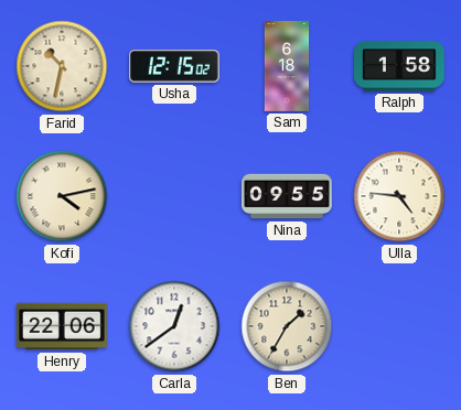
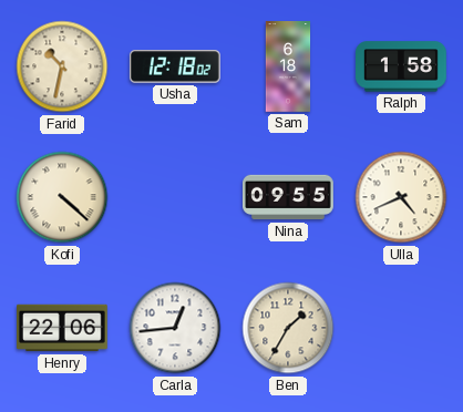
Usha: 12:15 -> 12:18
Kofi: 4:13 -> 4:22
Ulla: 4:46 -> 4:41
Carla: 12:39 -> 12:44
